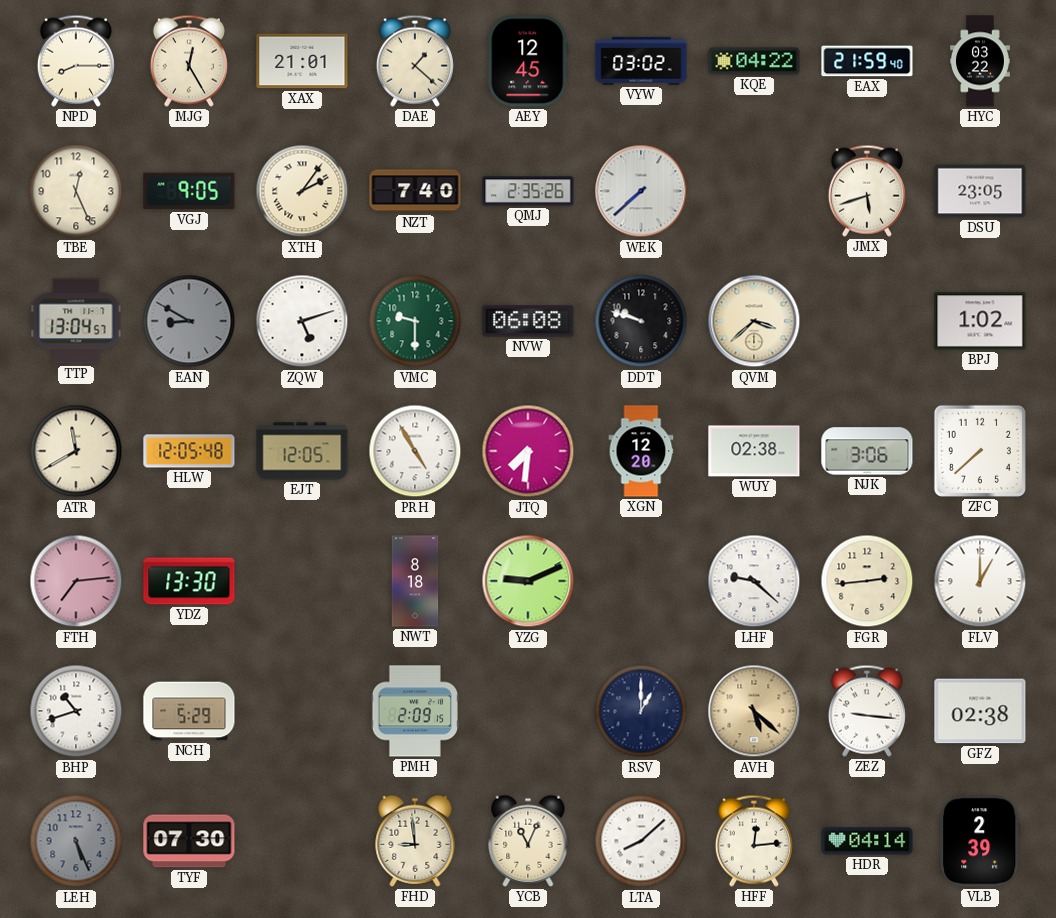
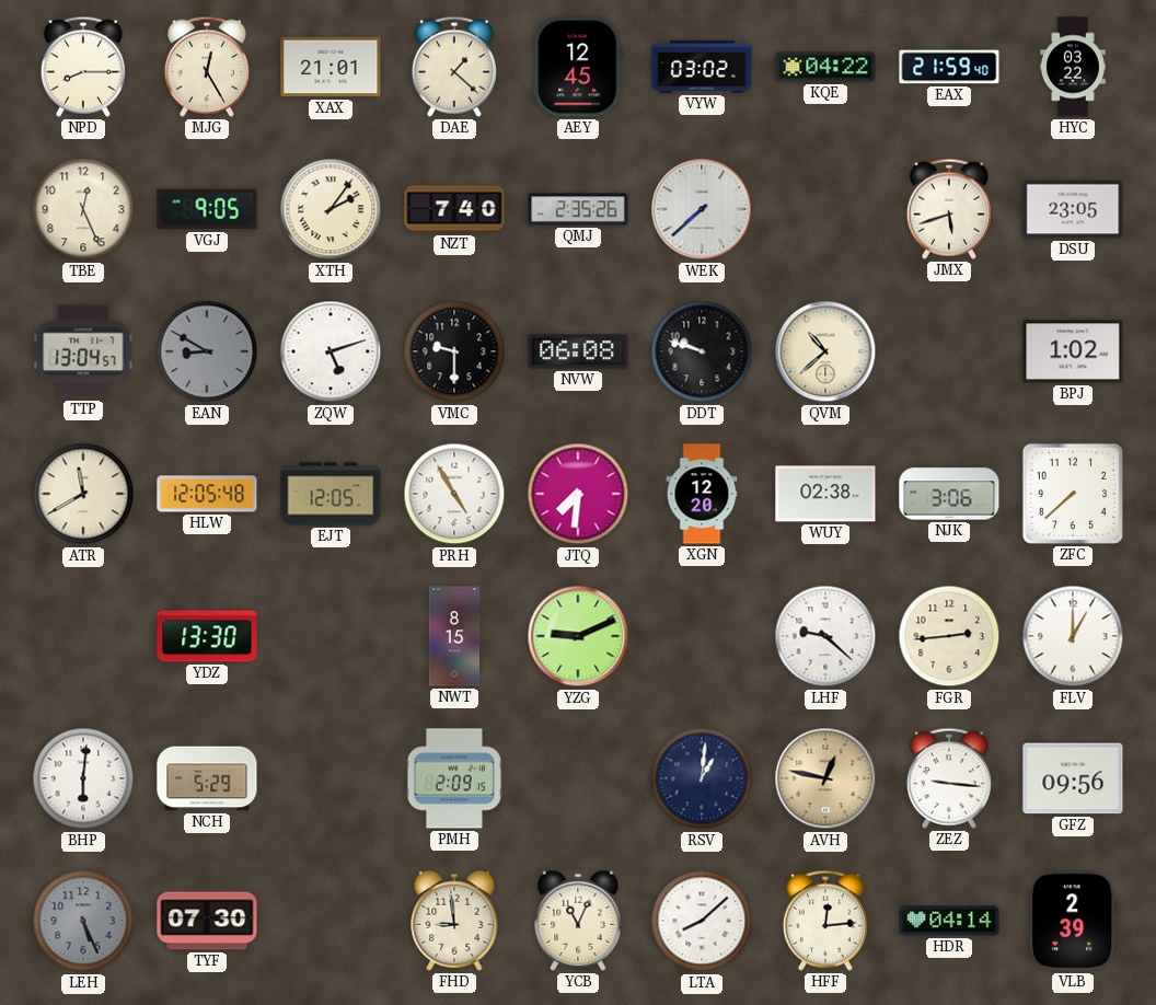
VMC dial: green -> black
QVM: 3:38 -> 10:38
FTH: 7:14 -> none
NWT: 8:18 -> 8:15
BHP: 10:42 -> 6:01
RSV: 1:00 -> 1:01
AVH: 5:22 -> 12:47
GFZ: 02:38 -> 09:56
